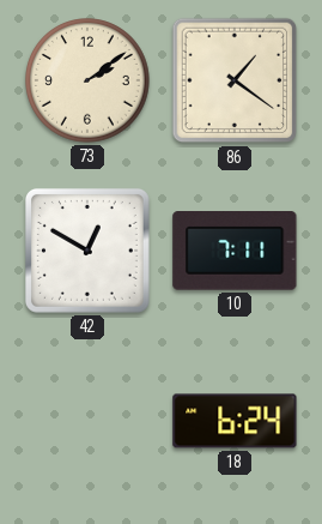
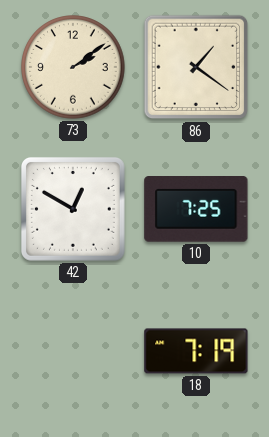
10: 7:11 -> 7:25
18: 6:24 -> 7:19
